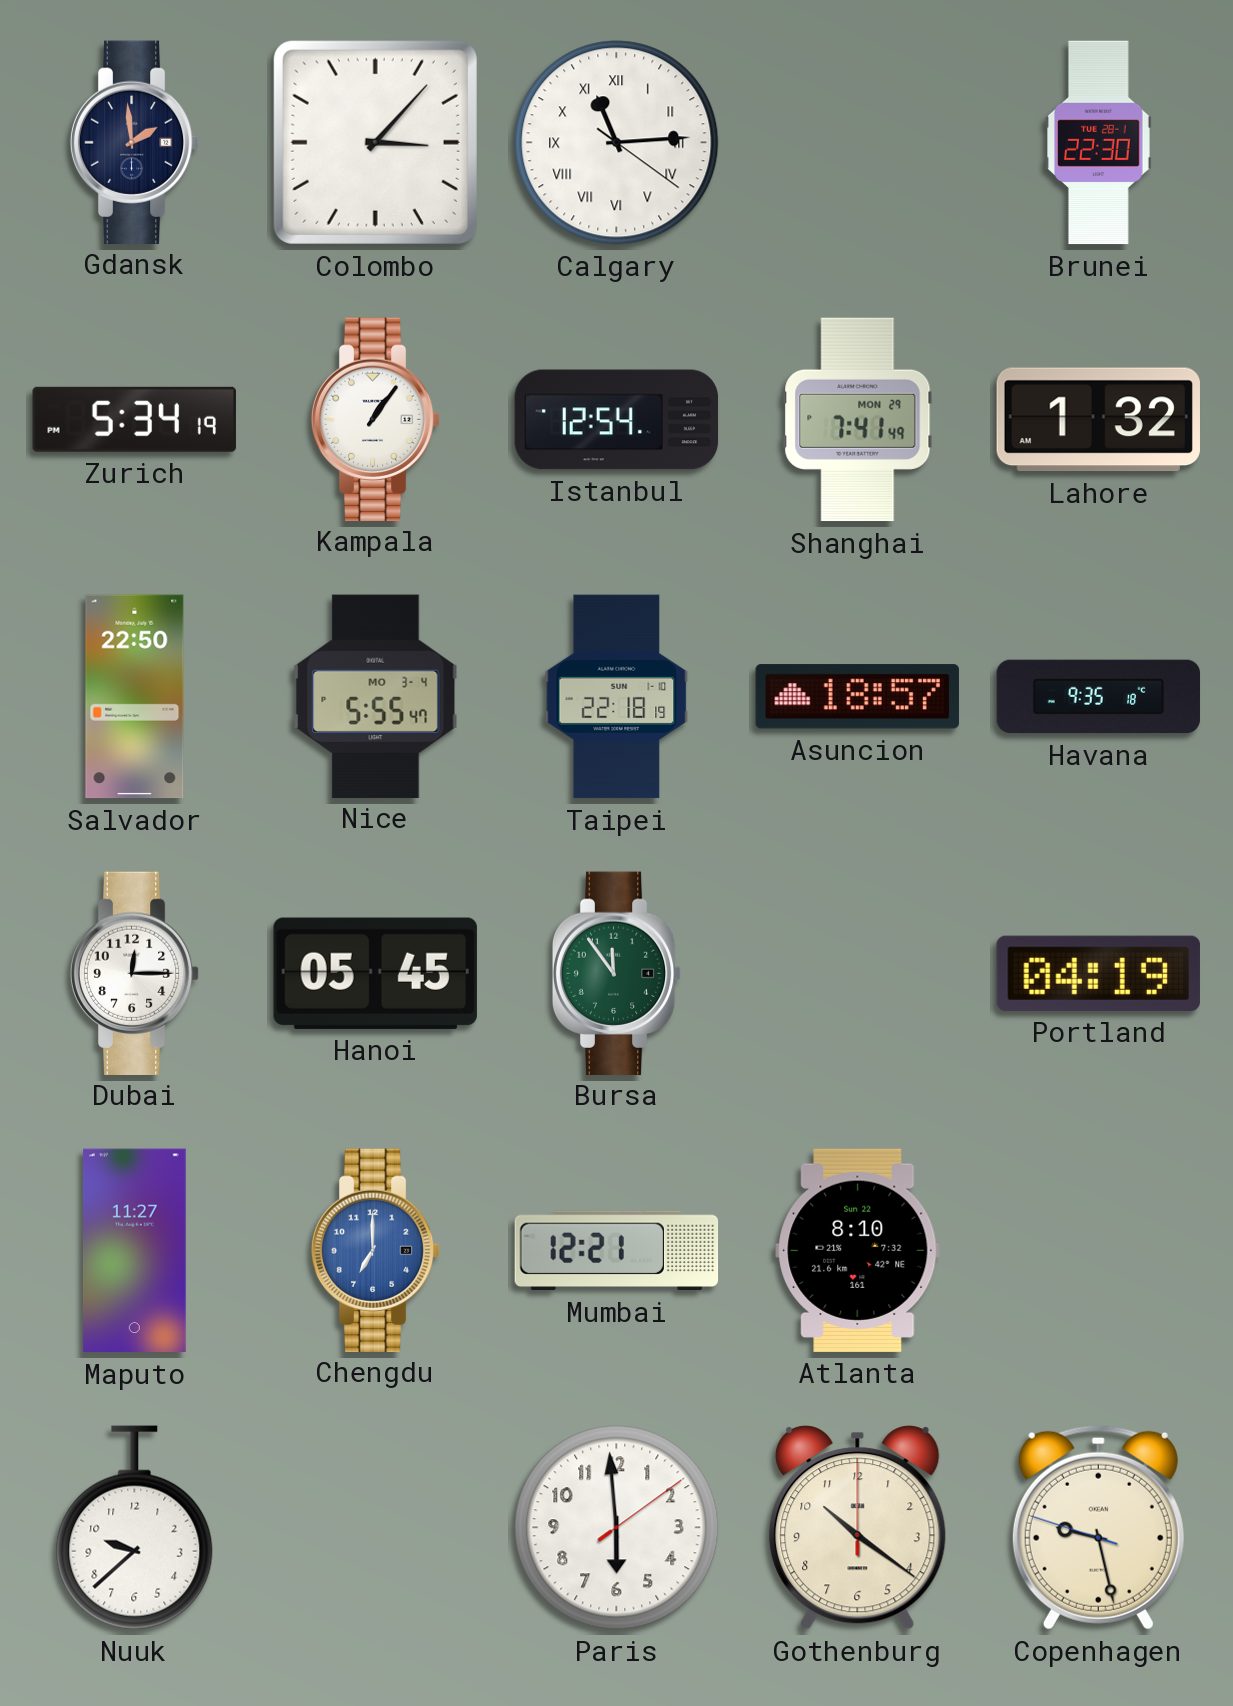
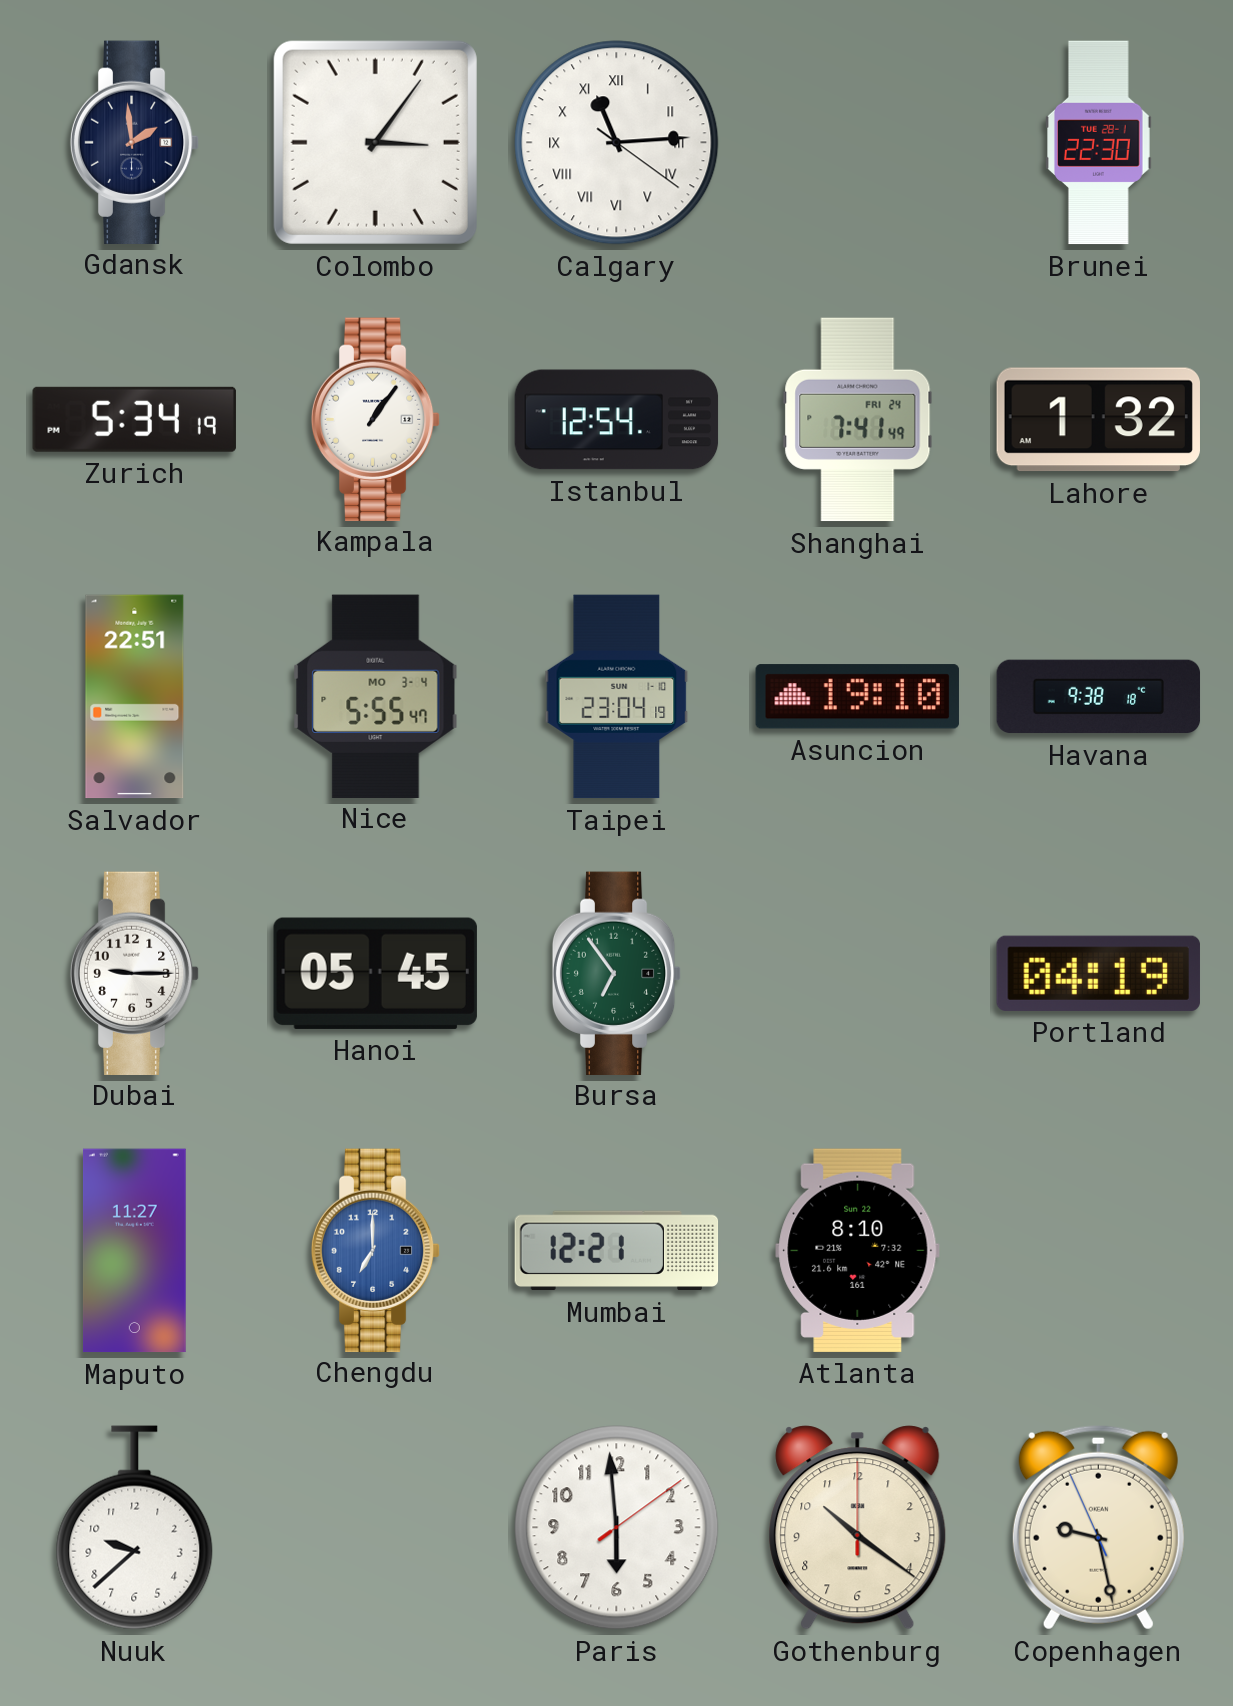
Colombo: 3:07 -> 3:06
Shanghai date: MON 29 -> FRI 24
Salvador: 22:50 -> 22:51
Taipei: 22:18 -> 23:04
Asuncion: 18:57 -> 19:10
Havana: 9:35 -> 9:38
Dubai: 12:15 -> 9:15
Bursa: 11:54 -> 6:54
Copenhagen: 9:27:48 -> 9:27:56
